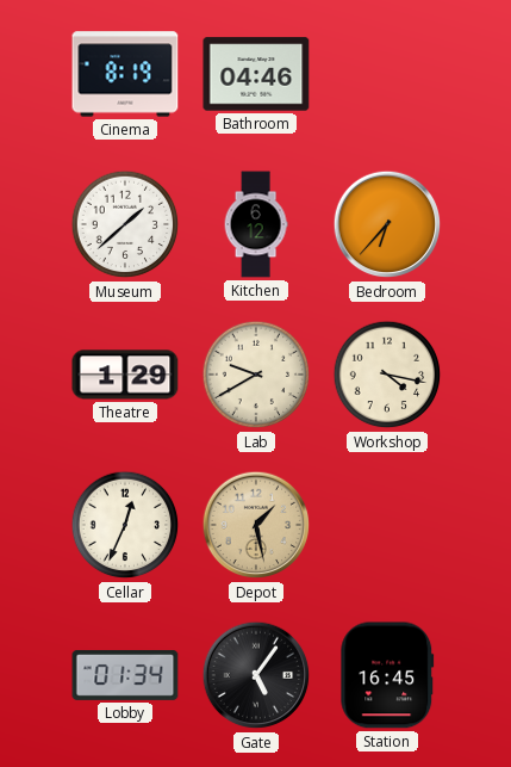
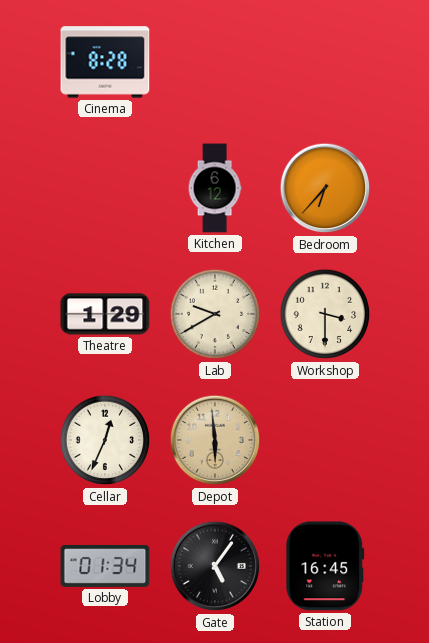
Cinema: 8:19 -> 8:28
Bathroom: 04:46 -> none
Museum: 1:38 -> none
Workshop: 4:17 -> 3:30
Depot: 1:28 -> 5:59
